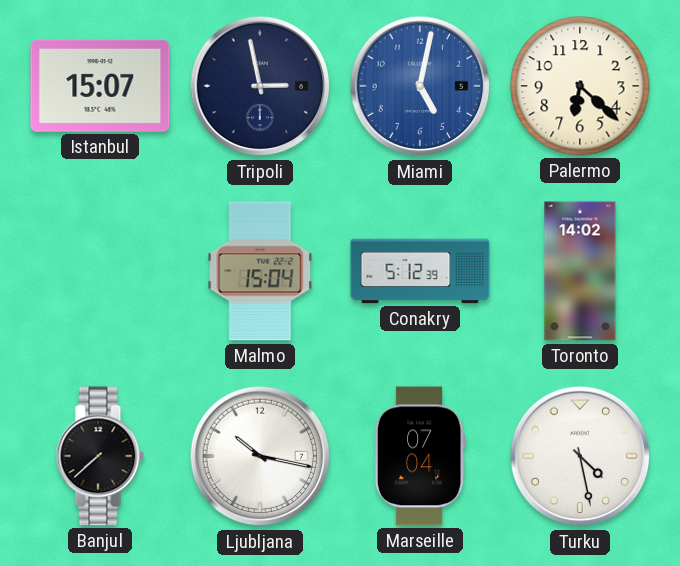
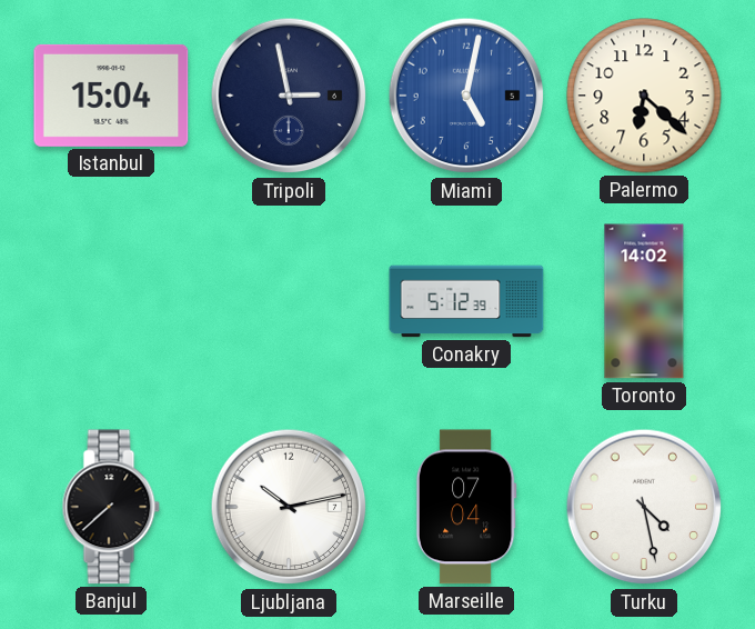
Istanbul: 15:07 -> 15:04
Malmo: 15:04 -> none
Ljubljana: 10:17 -> 10:13
